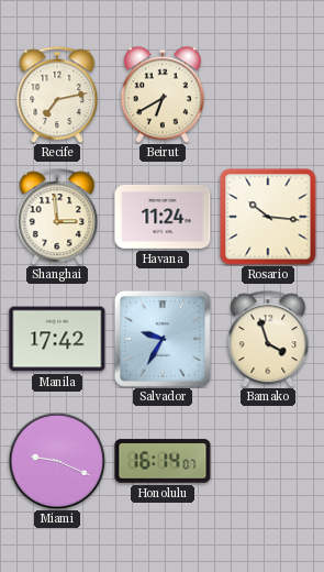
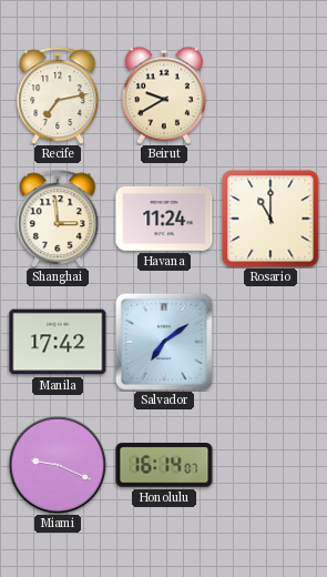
Beirut: 6:40 -> 9:40
Rosario: 10:16 -> 11:00
Salvador: 9:35 -> 7:09
Bamako: 3:57 -> none
